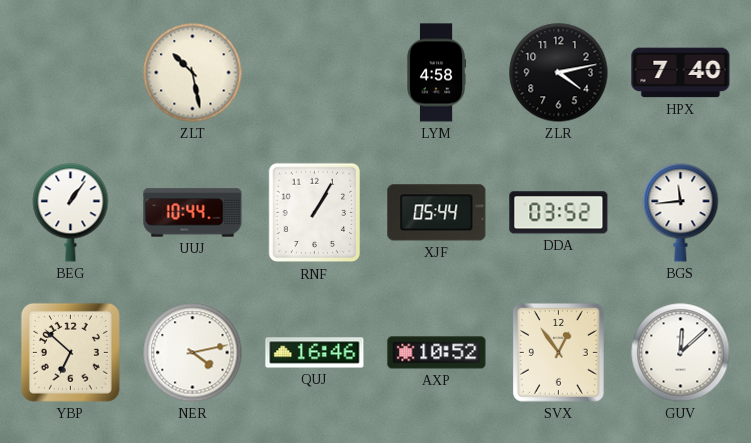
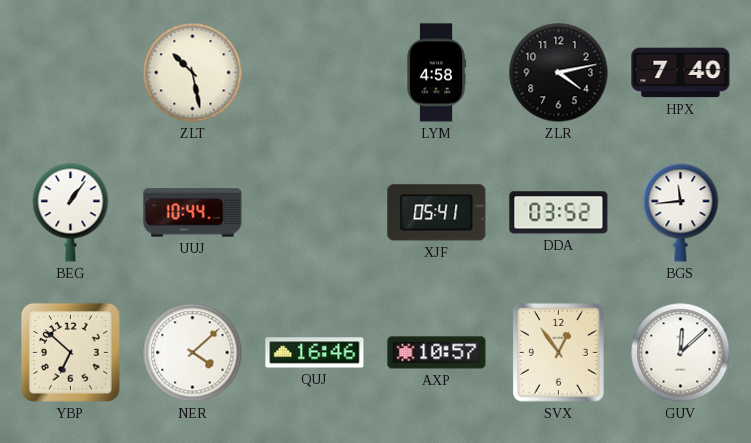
RNF: 1:05 -> none
XJF: 05:44 -> 05:41
NER: 4:13 -> 4:08
AXP: 10:52 -> 10:57
